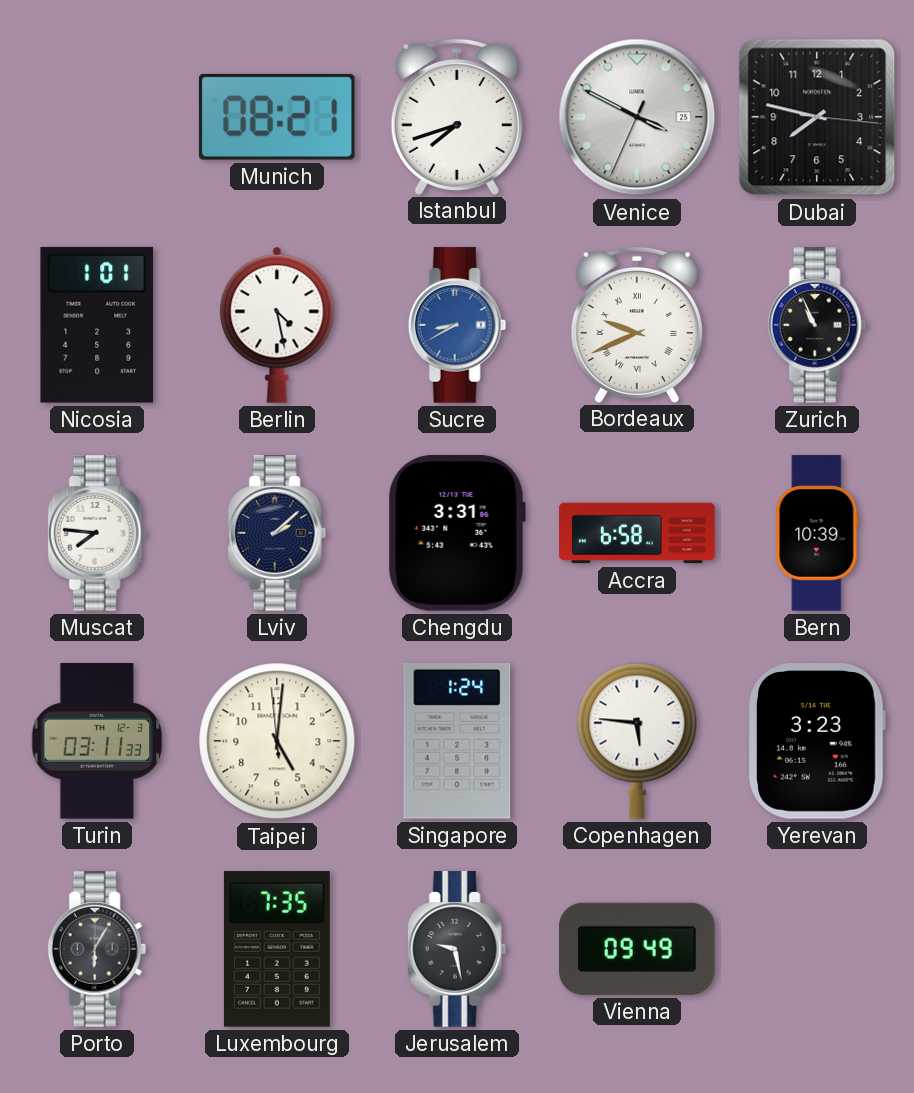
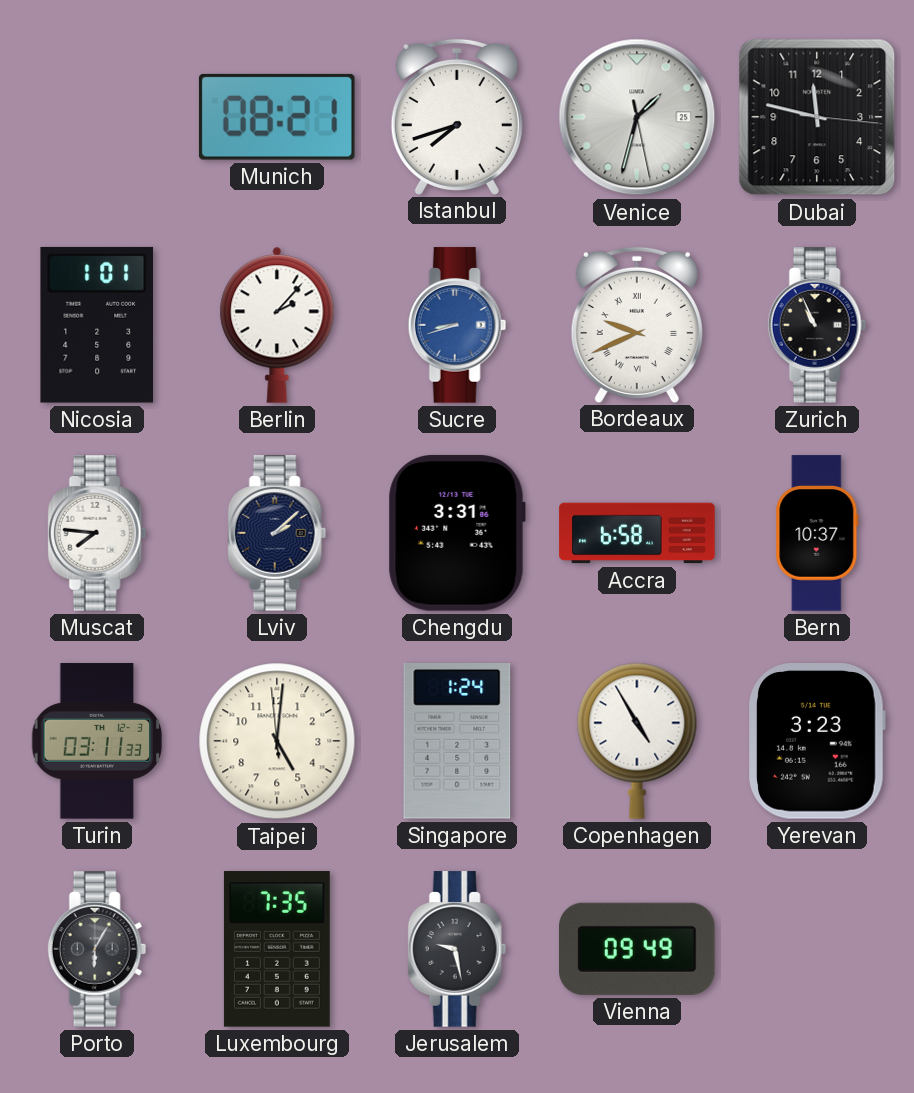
Venice: 3:49 -> 1:32
Dubai: 7:47 -> 11:47
Berlin: 4:28 -> 2:07
Sucre: 8:40 -> 8:42
Bern: 10:39 -> 10:37
Copenhagen: 5:46 -> 4:55
